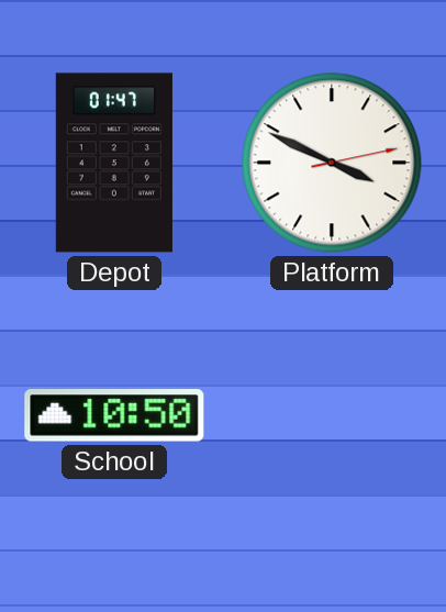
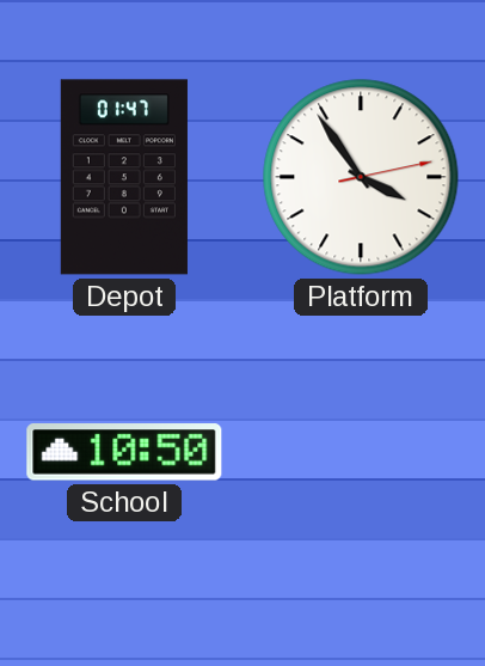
Platform: 3:49 -> 3:54
